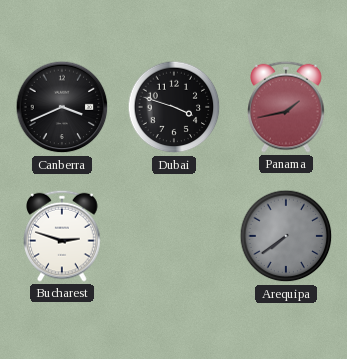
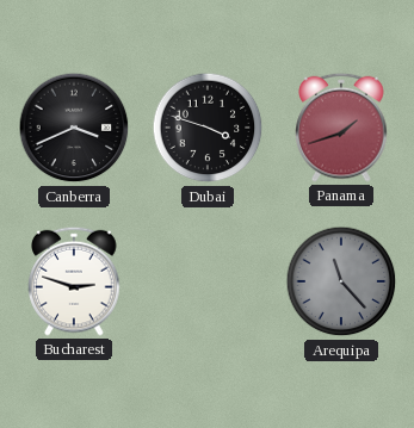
Panama: 1:43 -> 1:42
Arequipa: 7:39 -> 11:23
